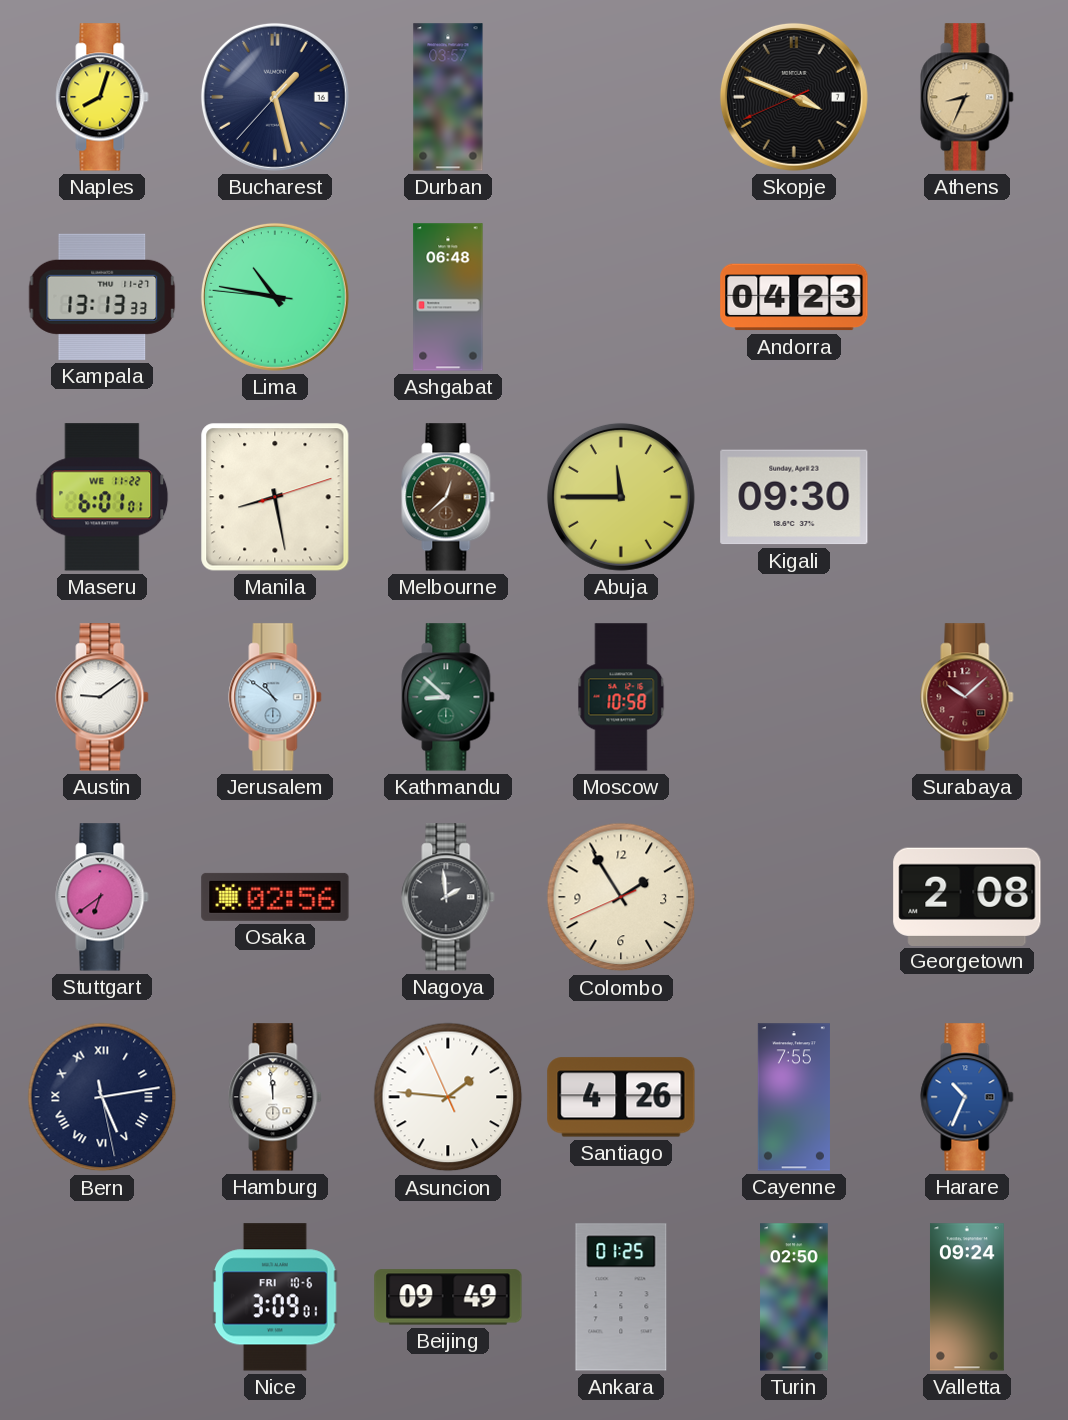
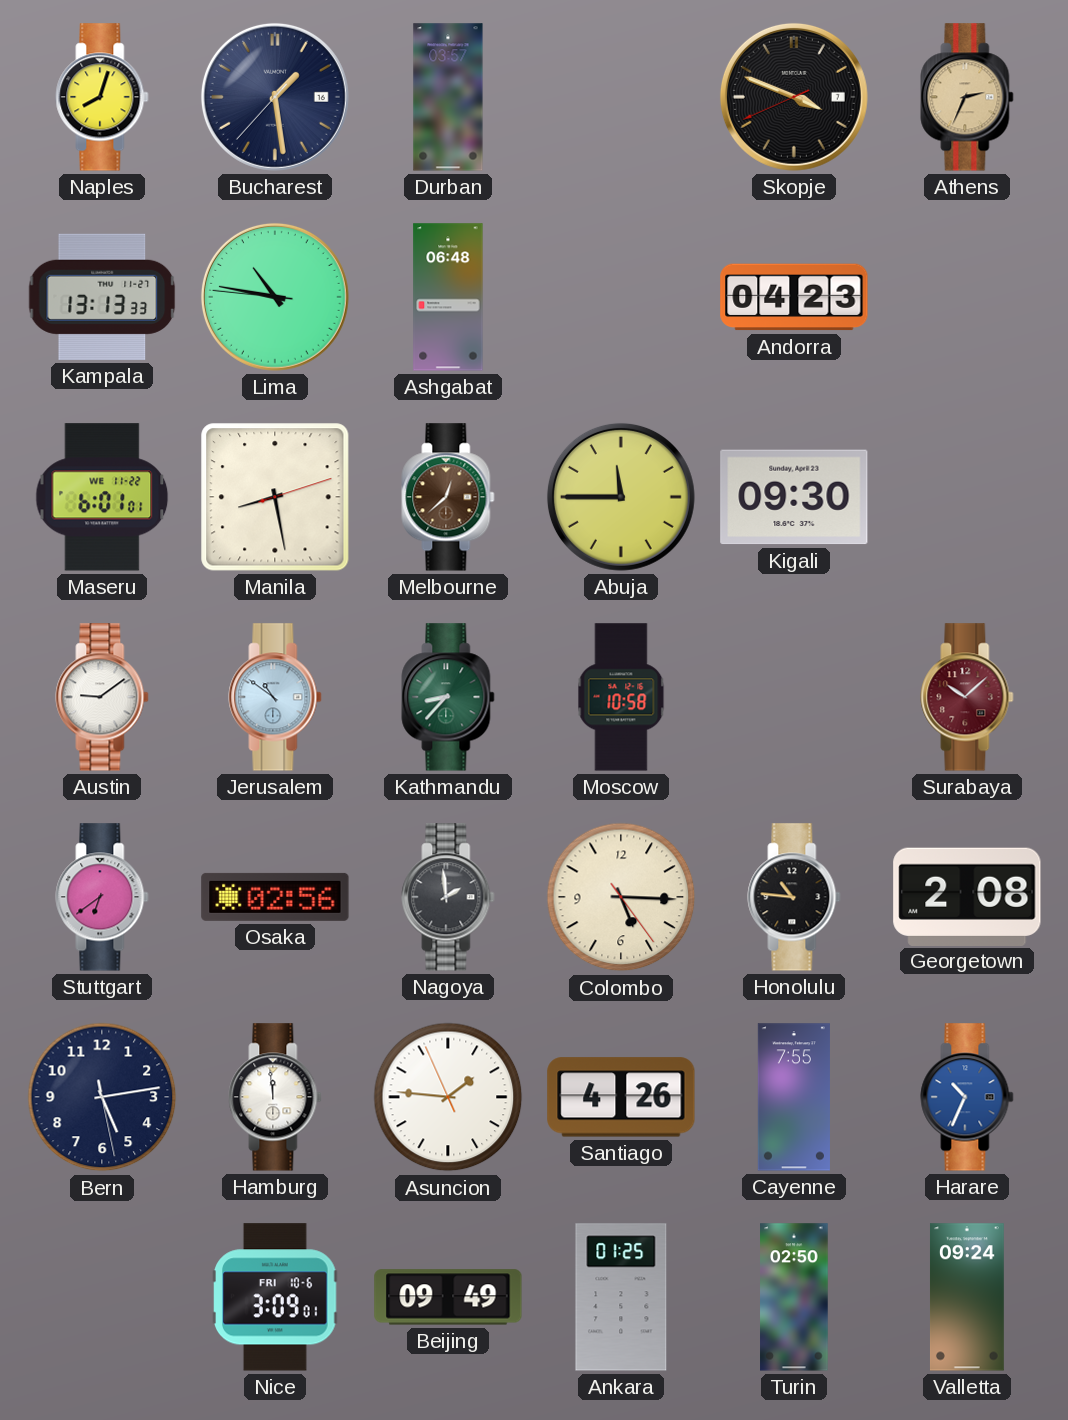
Bucharest: 1:27 -> 1:28
Athens: 8:34 -> 2:34
Kathmandu: 8:52 -> 8:37
Colombo: 1:54 -> 5:15
Honolulu: none -> 10:46
Bern numerals: Roman -> Arabic
